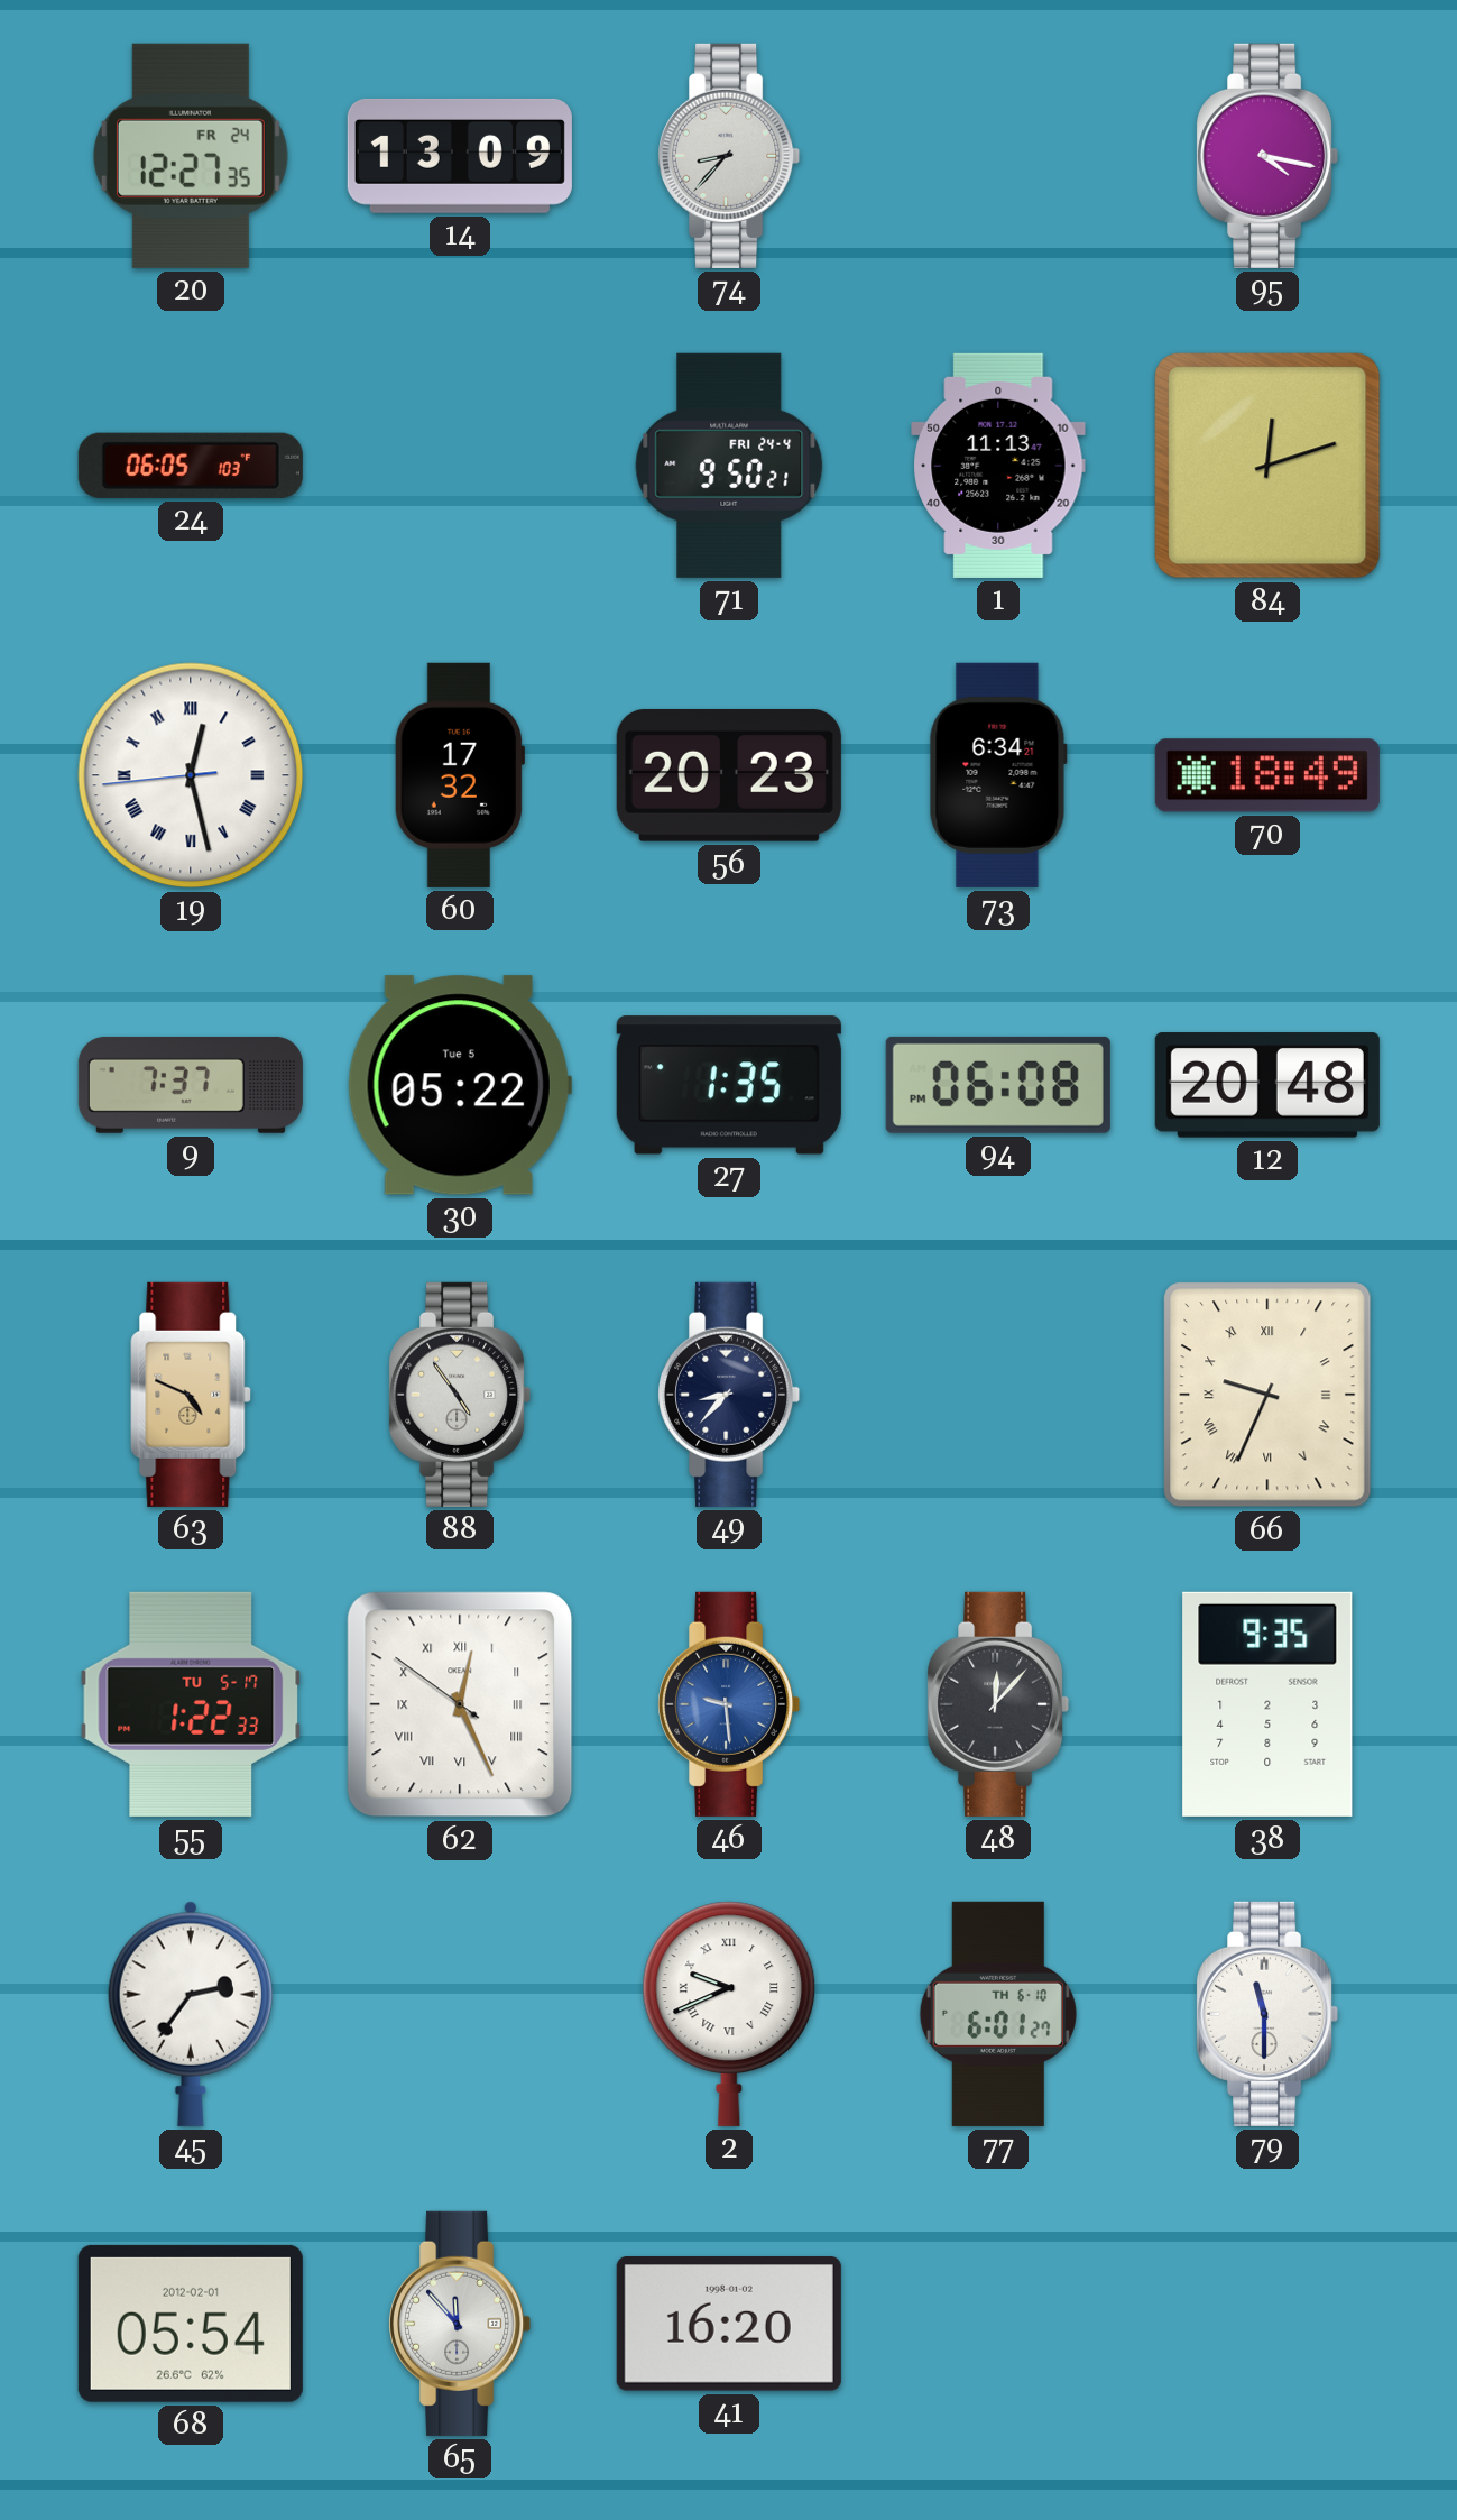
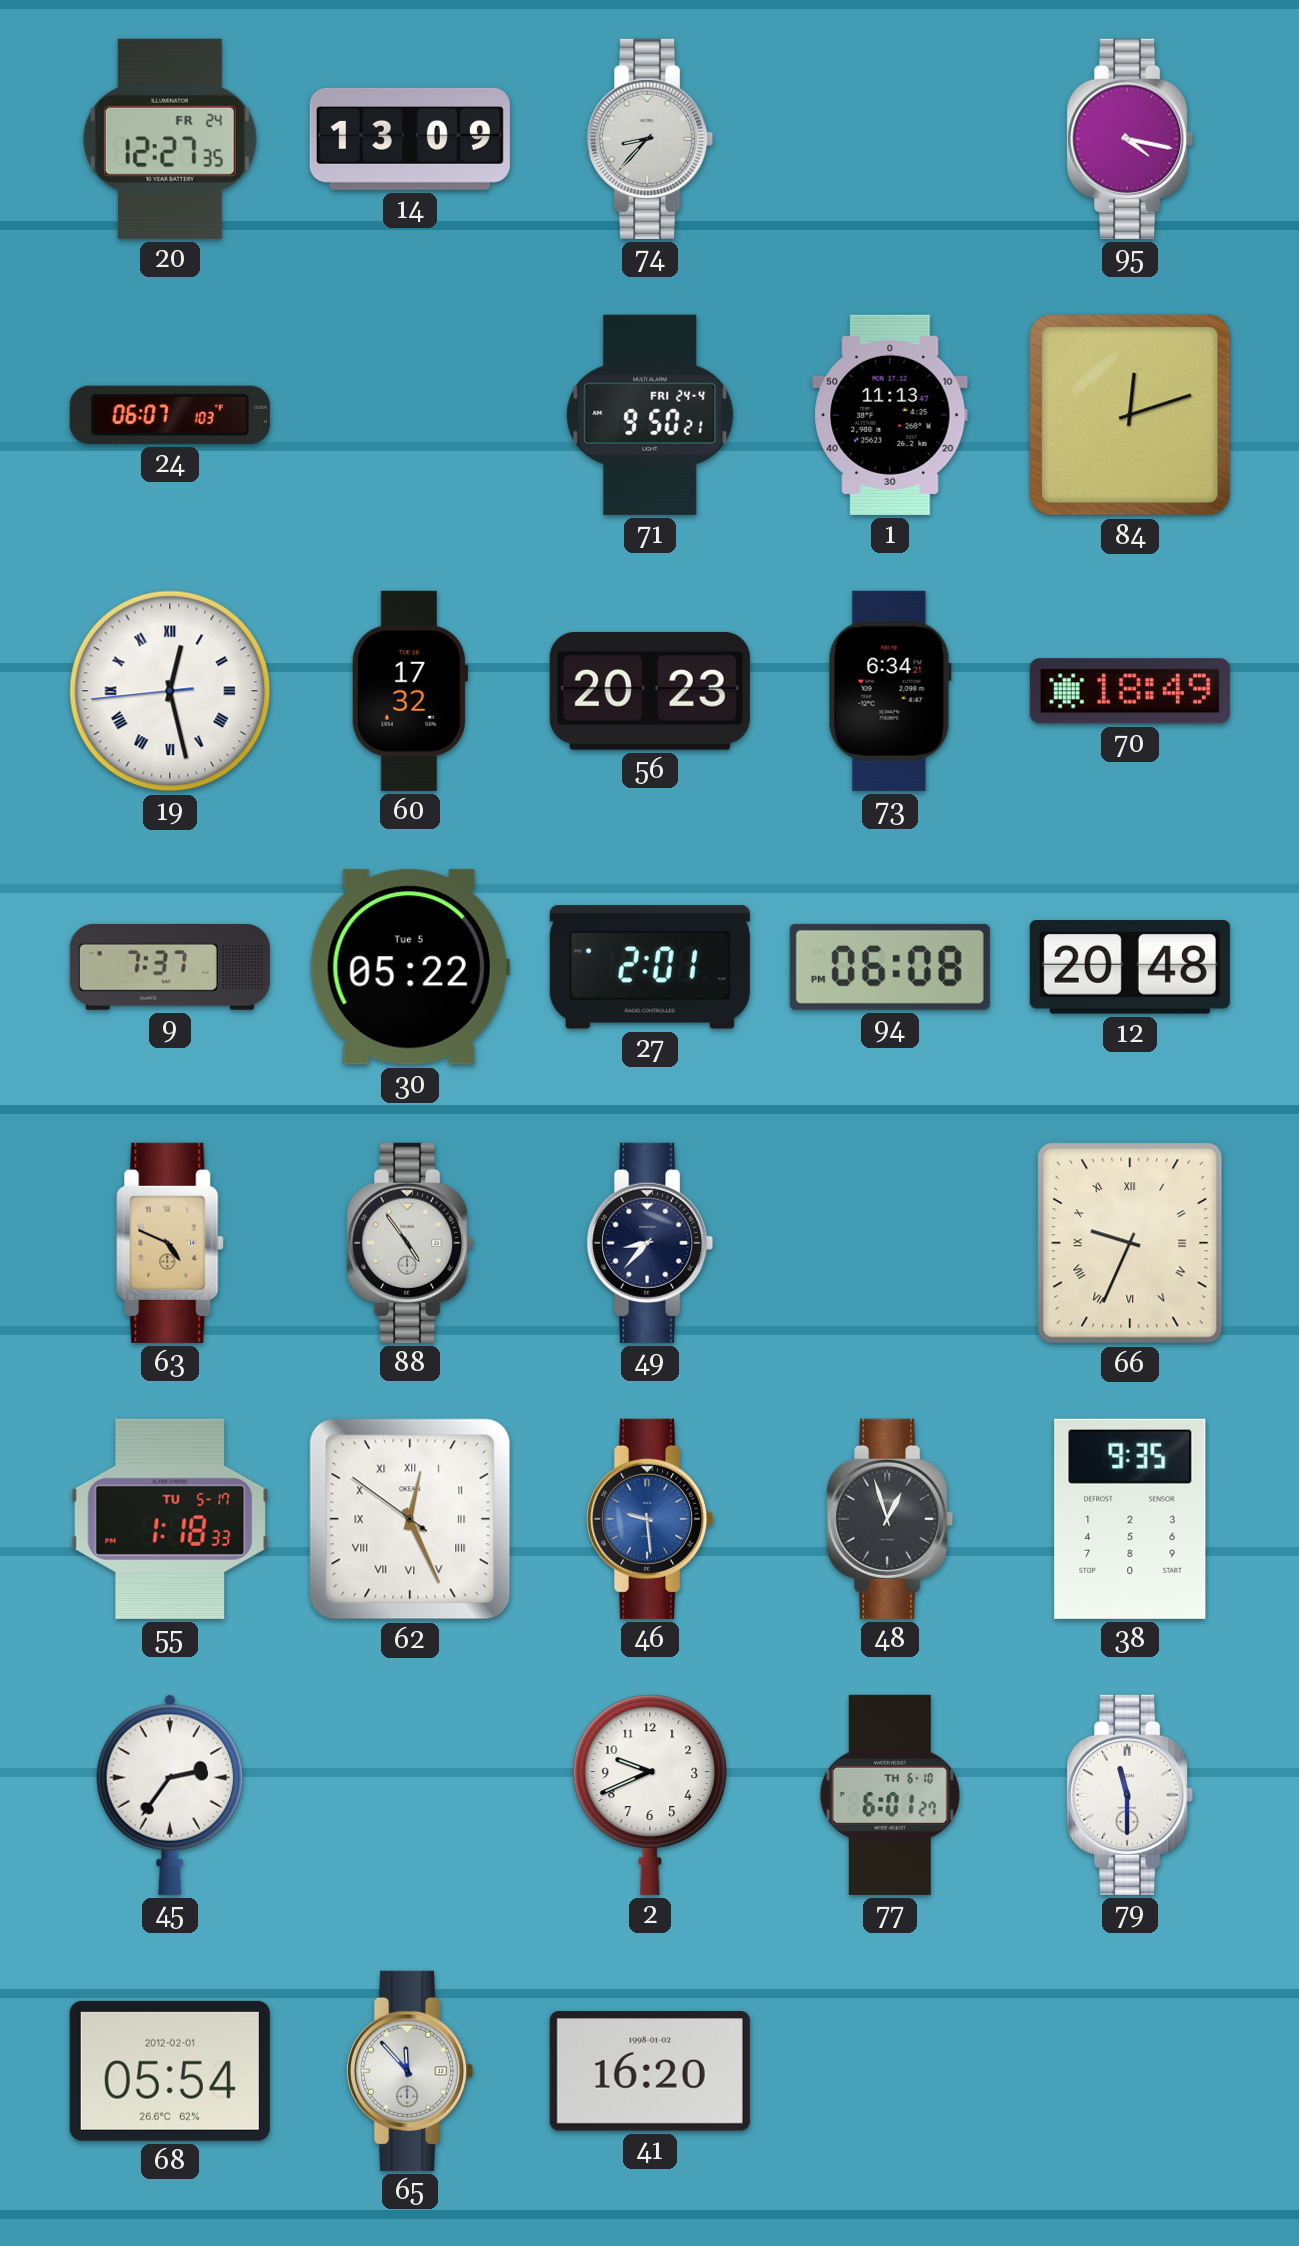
24: 06:05 -> 06:07
27: 1:35 -> 2:01
55: 1:22 -> 1:18
48: 12:07 -> 12:57
2 numerals: Roman -> Arabic
